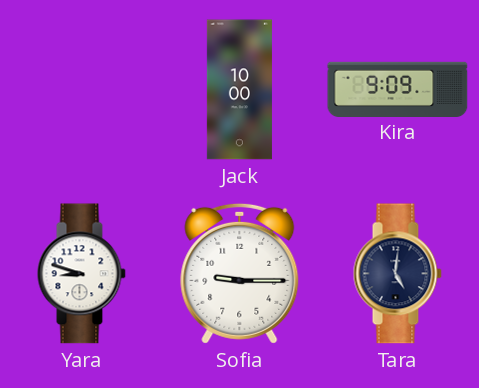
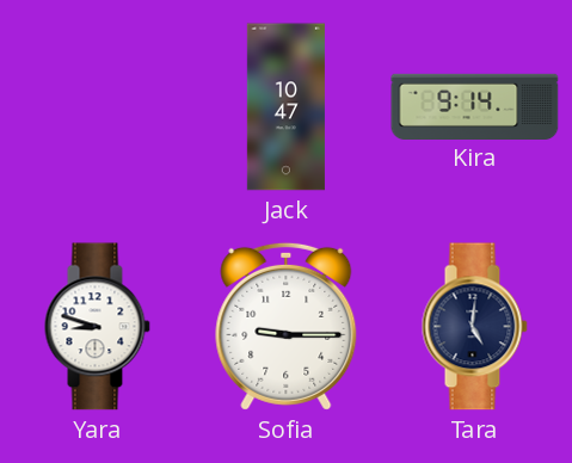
Jack: 10:00 -> 10:47
Kira: 9:09 -> 9:14
